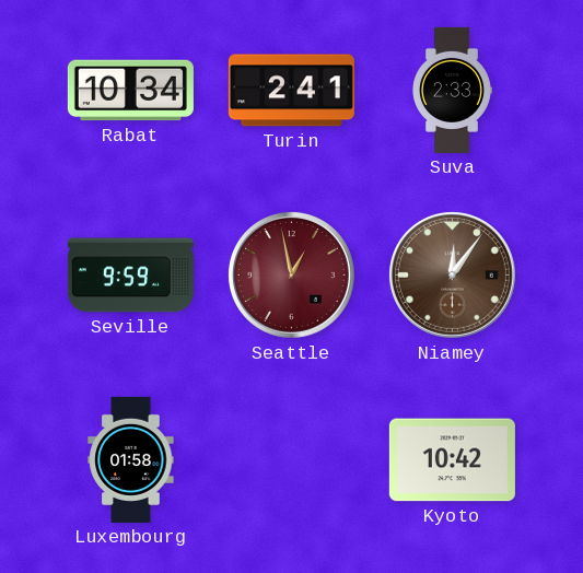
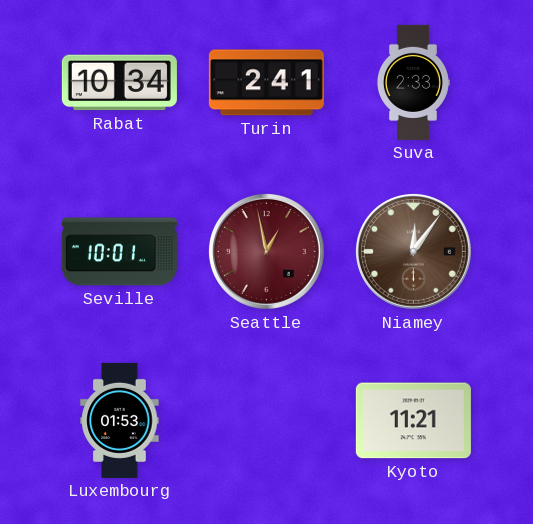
Seville: 9:59 -> 10:01
Luxembourg: 01:58 -> 01:53
Kyoto: 10:42 -> 11:21
